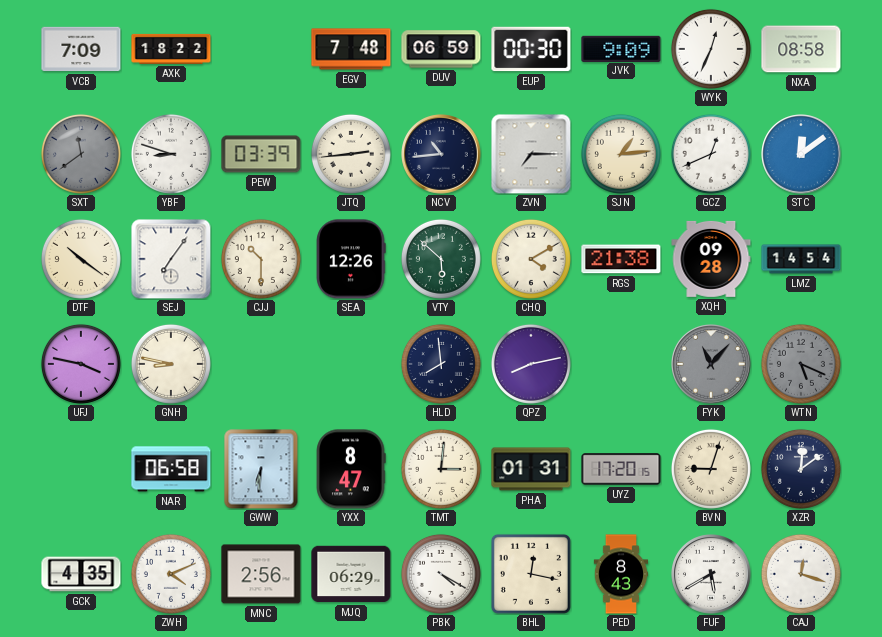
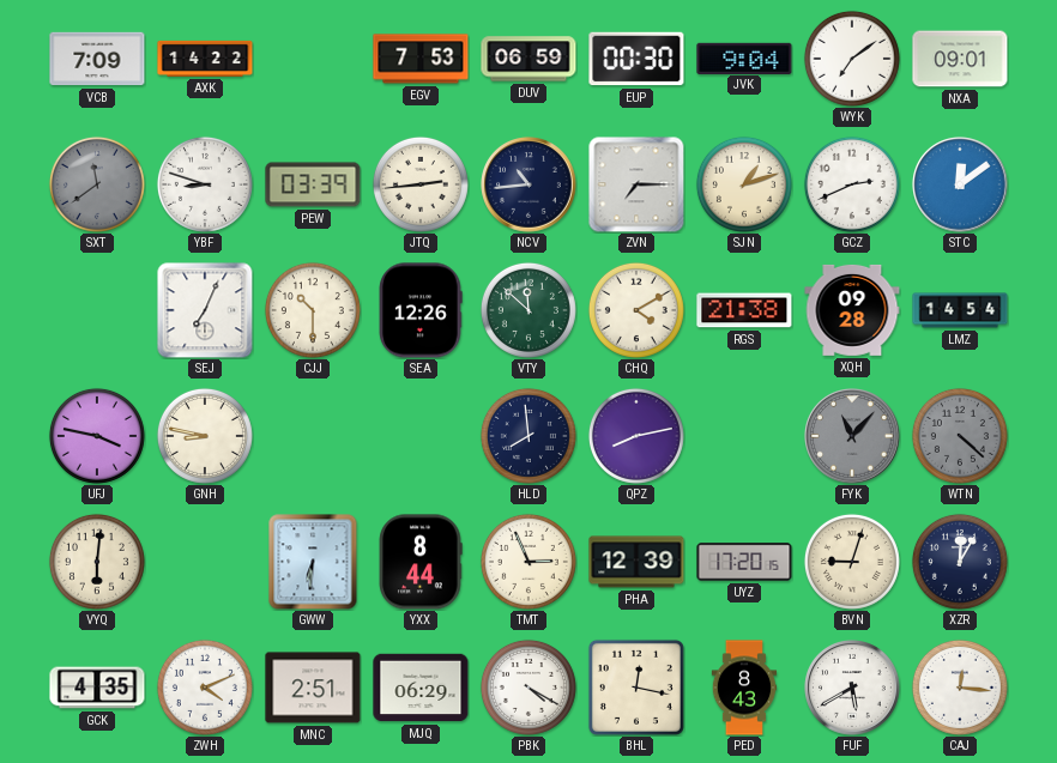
AXK: 18:22 -> 14:22
EGV: 7:48 -> 7:53
JVK: 9:09 -> 9:04
WYK: 12:34 -> 7:09
NXA: 08:58 -> 09:01
SJN: 1:14 -> 1:12
GCZ: 12:41 -> 2:41
DTF: 10:21 -> none
SEJ: 7:06 -> 7:04
VTY: 5:52 -> 11:52
WTN: 5:19 -> 4:22
VYQ: none -> 6:01
NAR: 06:58 -> none
YXX: 8:47 -> 8:44
TMT: 3:01 -> 2:56
PHA: 01:31 -> 12:39
XZR: 12:09 -> 12:05
MNC: 2:56 -> 2:51
CAJ: 12:18 -> 12:16
